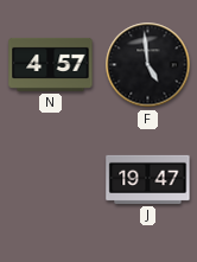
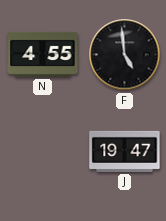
N: 4:57 -> 4:55
